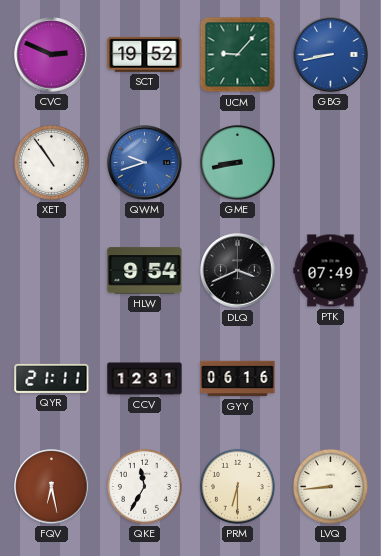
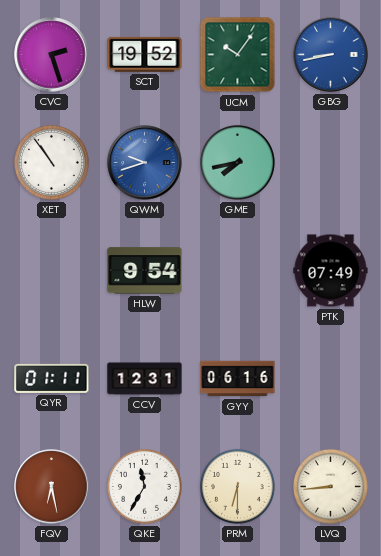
CVC: 2:49 -> 2:27
UCM: 9:07 -> 10:06
GME: 8:43 -> 7:43
DLQ: 3:41 -> none
QYR: 21:11 -> 01:11
